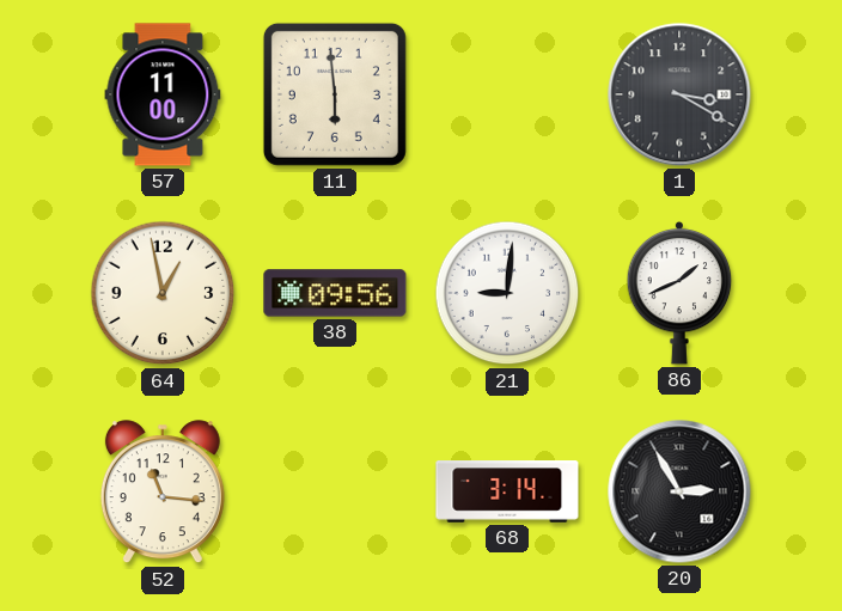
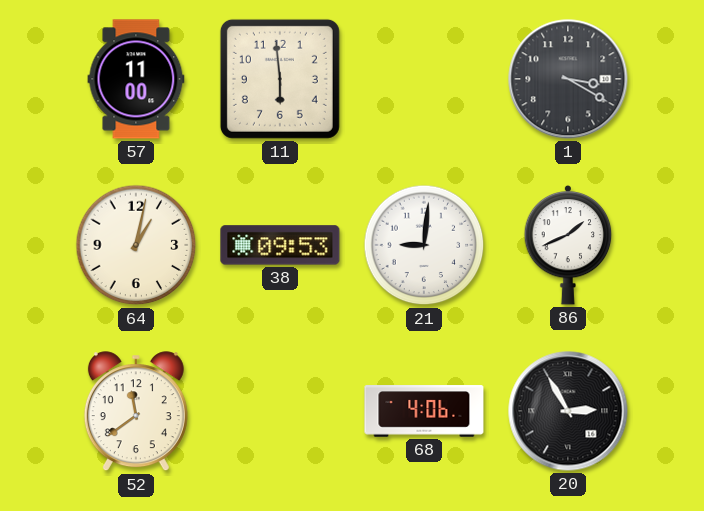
64: 12:58 -> 1:02
38: 09:56 -> 09:53
52: 11:16 -> 11:39
68: 3:14 -> 4:06
